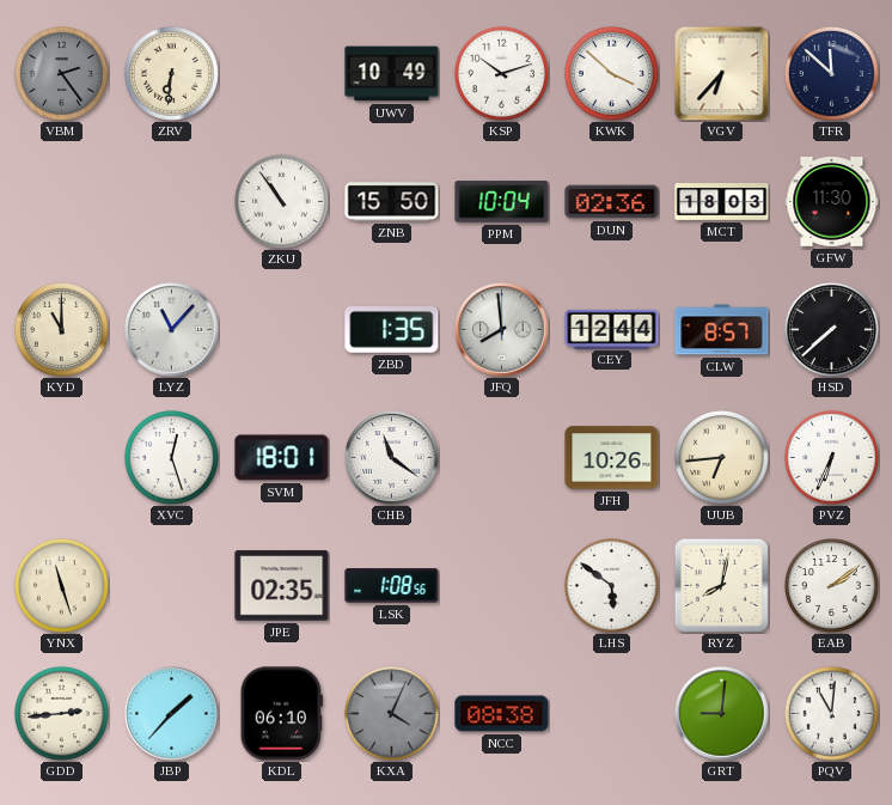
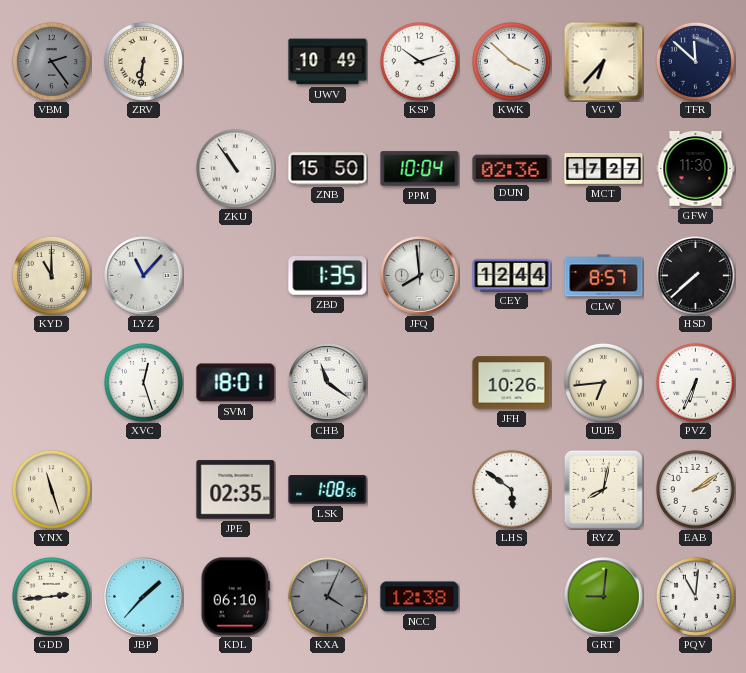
MCT: 18:03 -> 17:27
NCC: 08:38 -> 12:38
